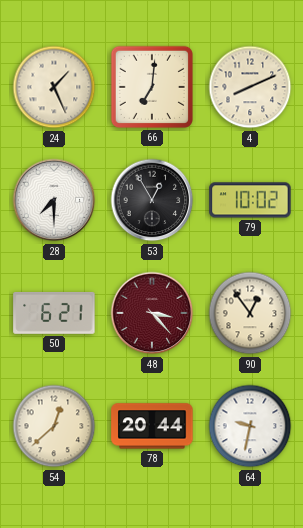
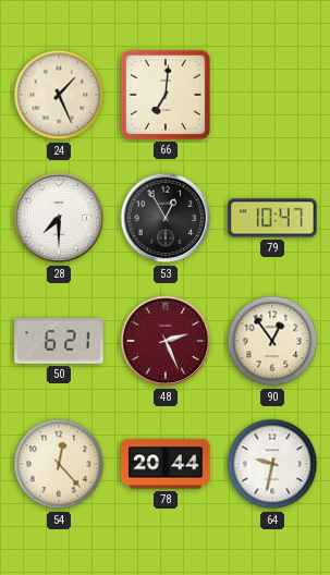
4: 8:11 -> none
79: 10:02 -> 10:47
48: 3:23 -> 2:26
54: 12:38 -> 12:23
